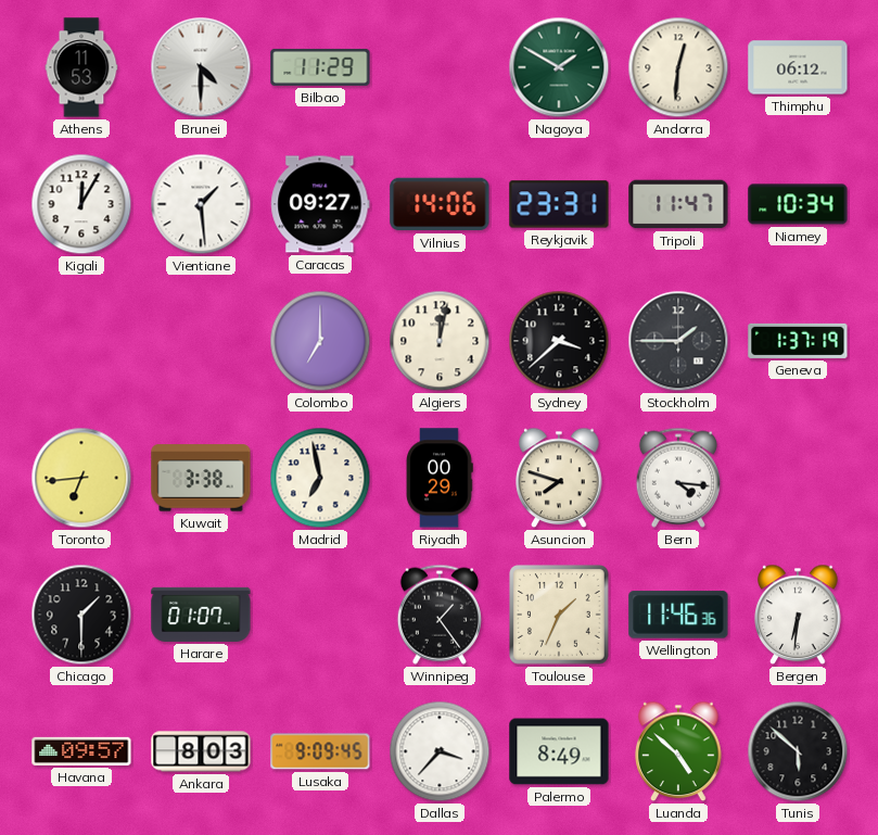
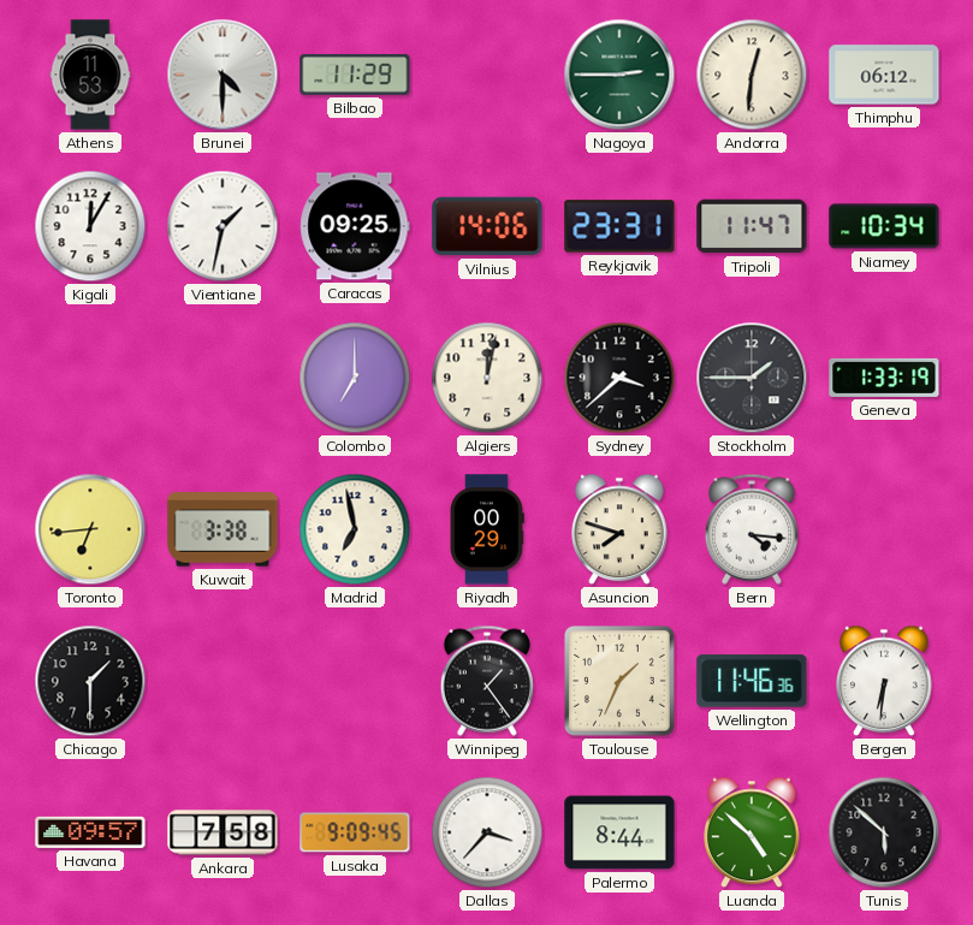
Nagoya: 1:50 -> 2:45
Vientiane: 1:29 -> 1:32
Caracas: 09:27 -> 09:25
Geneva: 1:37 -> 1:33
Harare: 01:07 -> none
Ankara: 8:03 -> 7:58
Palermo: 8:49 -> 8:44
